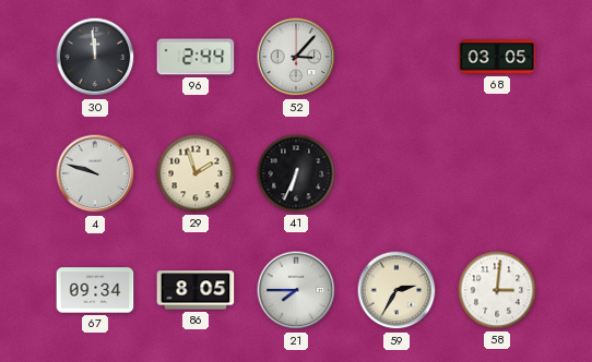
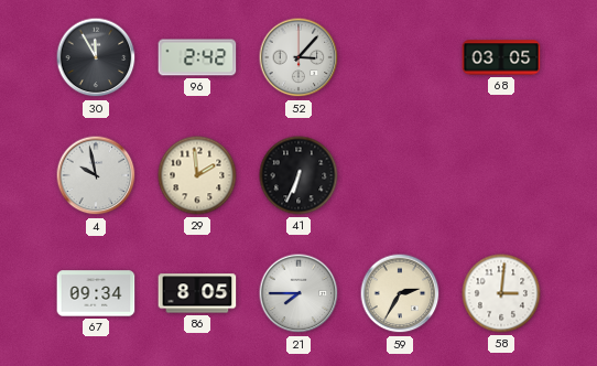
30: 11:59 -> 11:55
96: 2:44 -> 2:42
4: 9:48 -> 9:58
29: 1:57 -> 1:59
